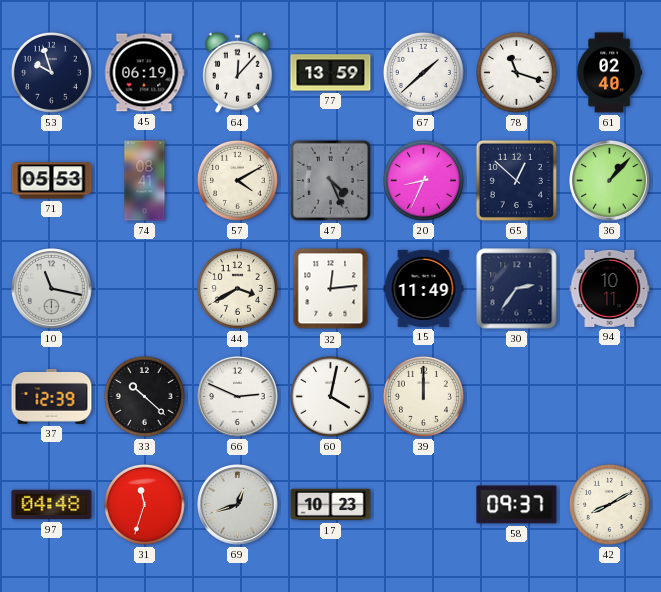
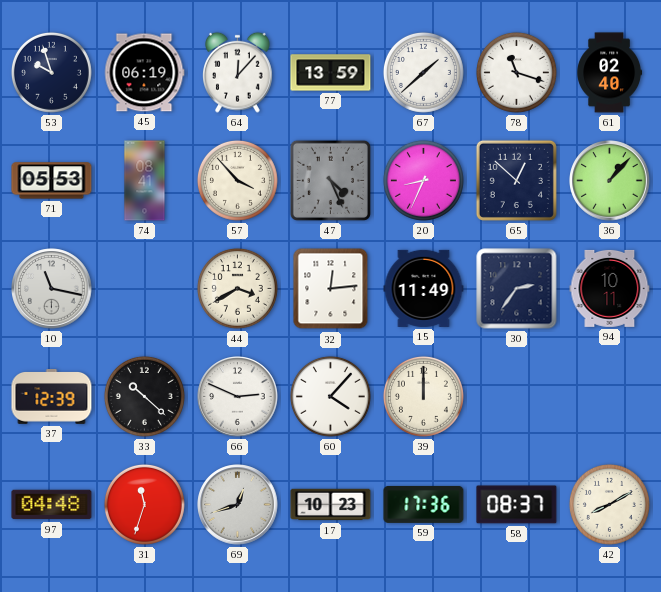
57: 4:10 -> 3:53
60: 4:02 -> 4:07
59: none -> 17:36
58: 09:37 -> 08:37
